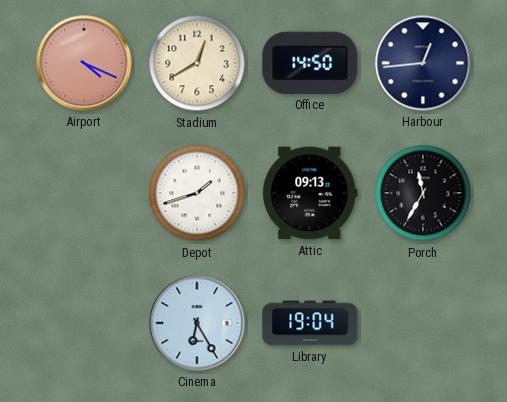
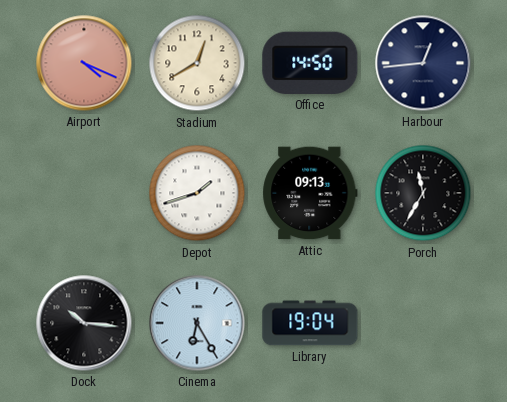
Dock: none -> 10:16
